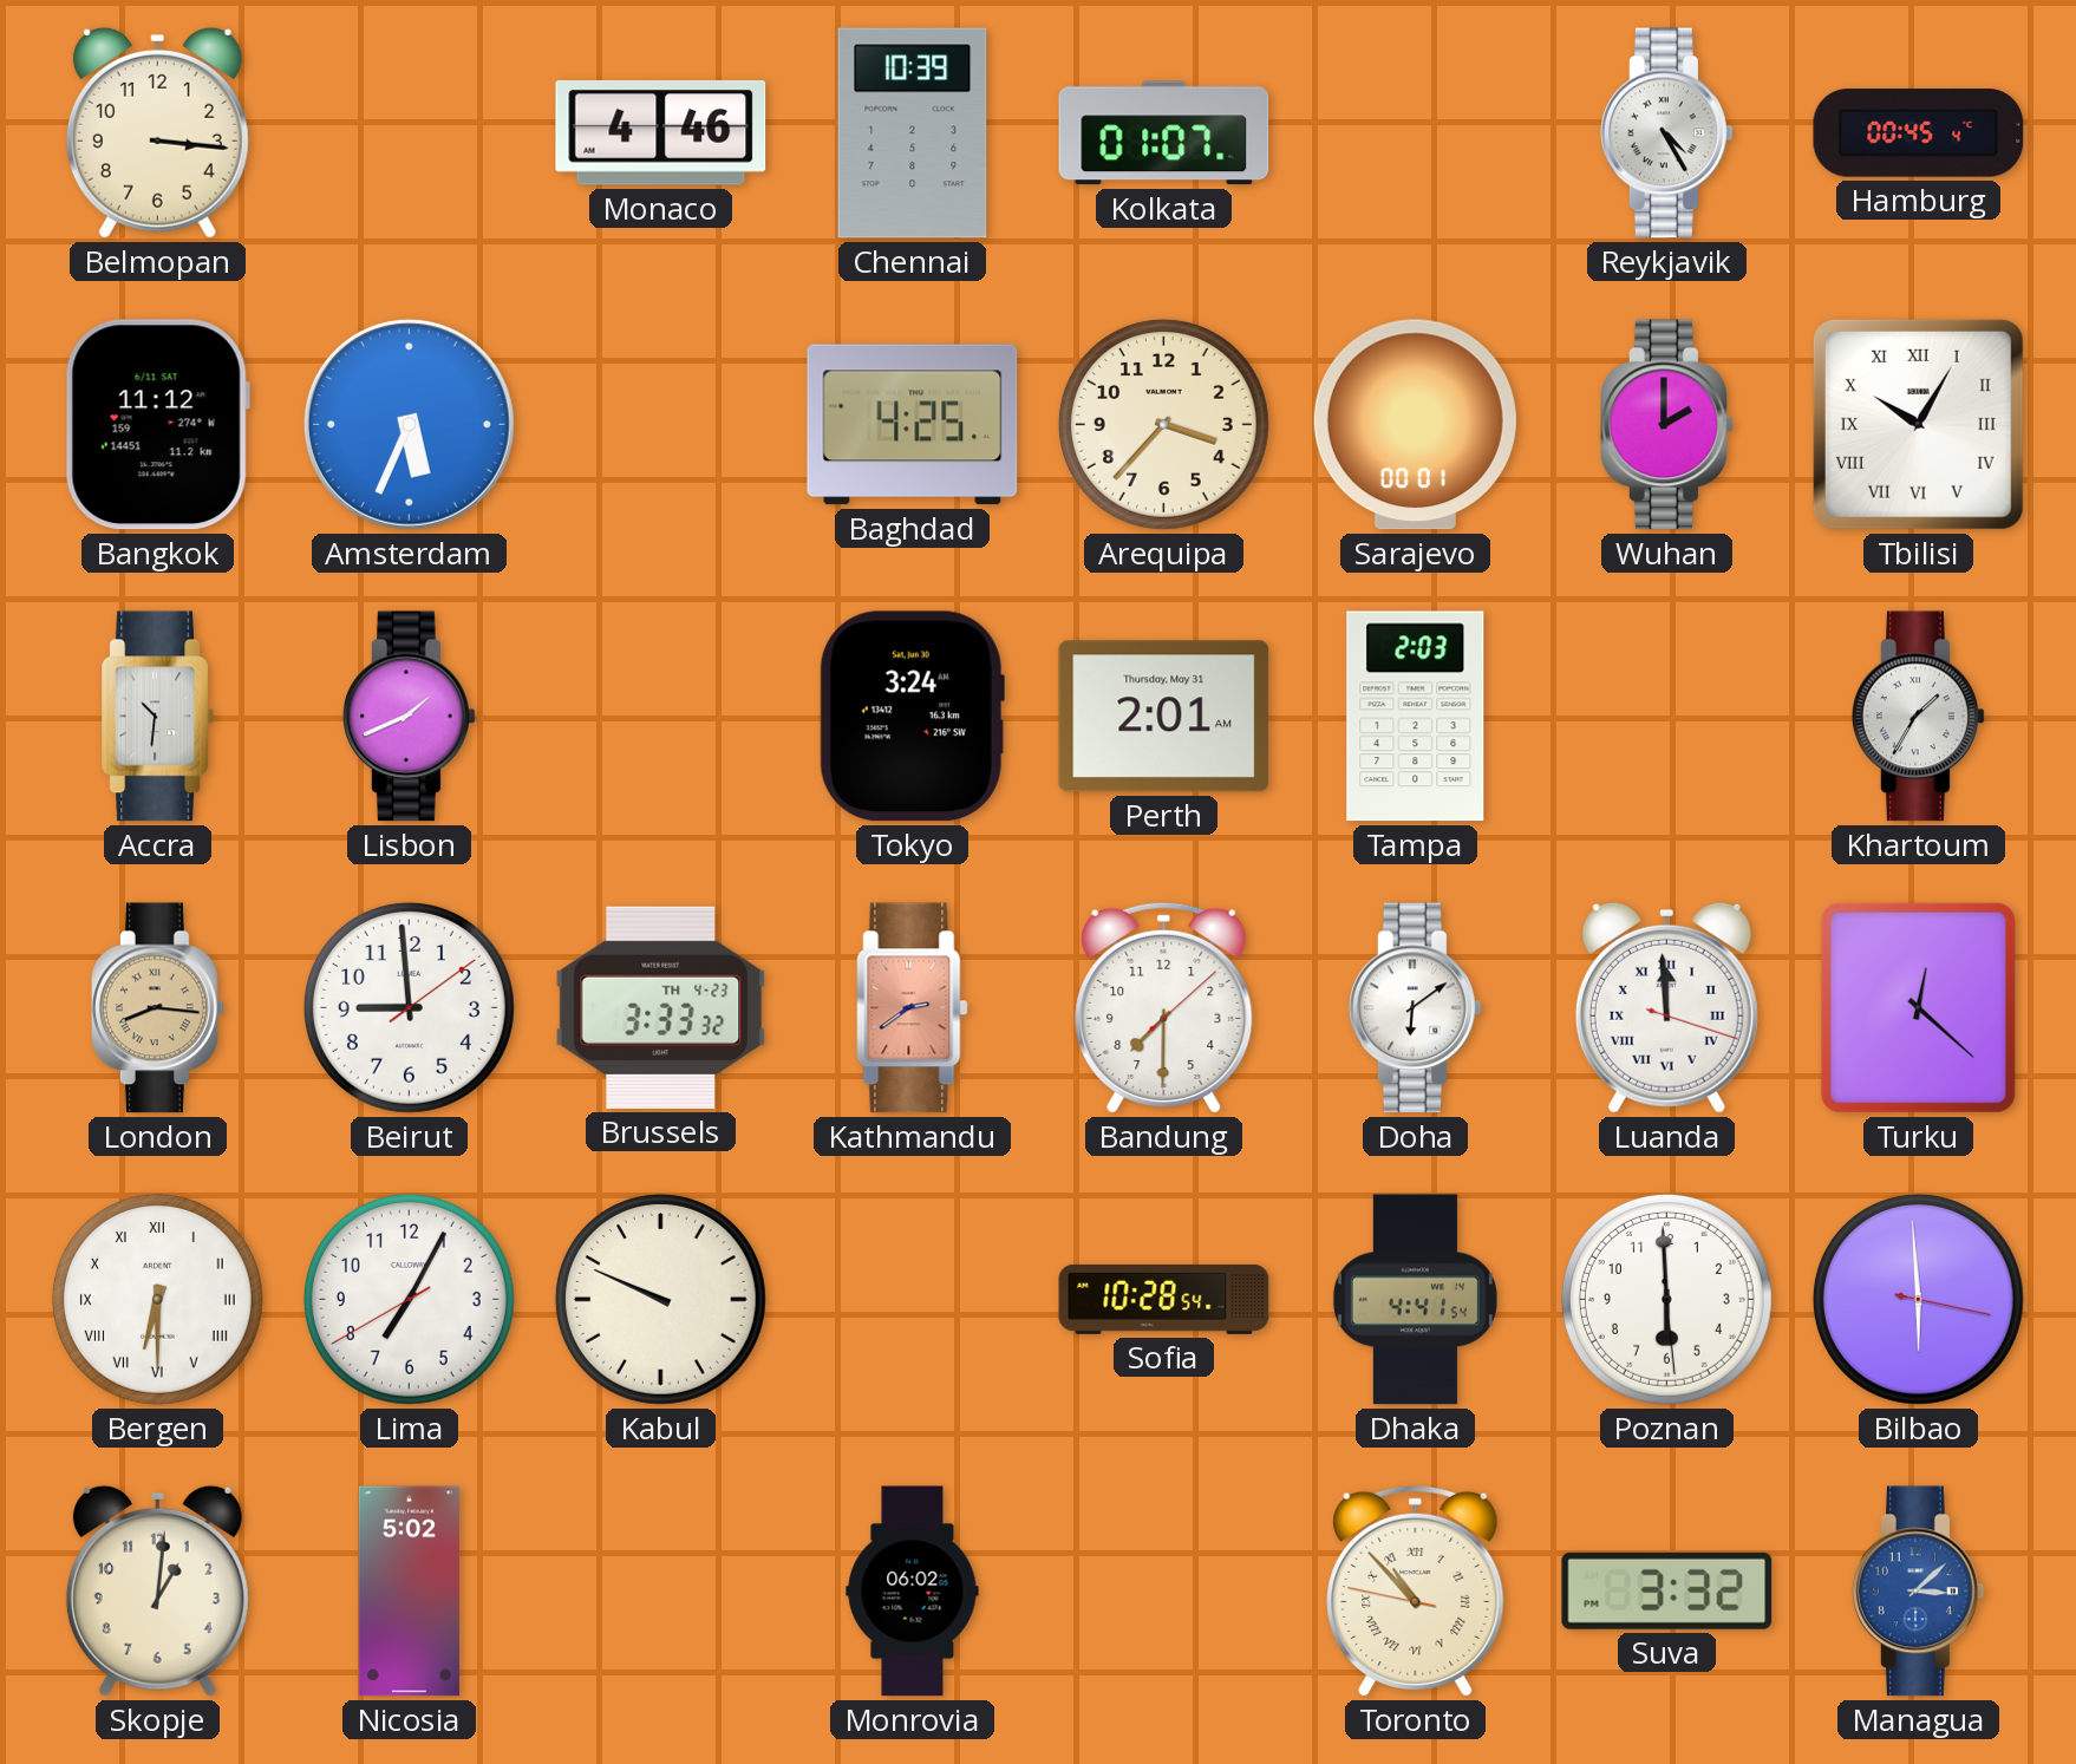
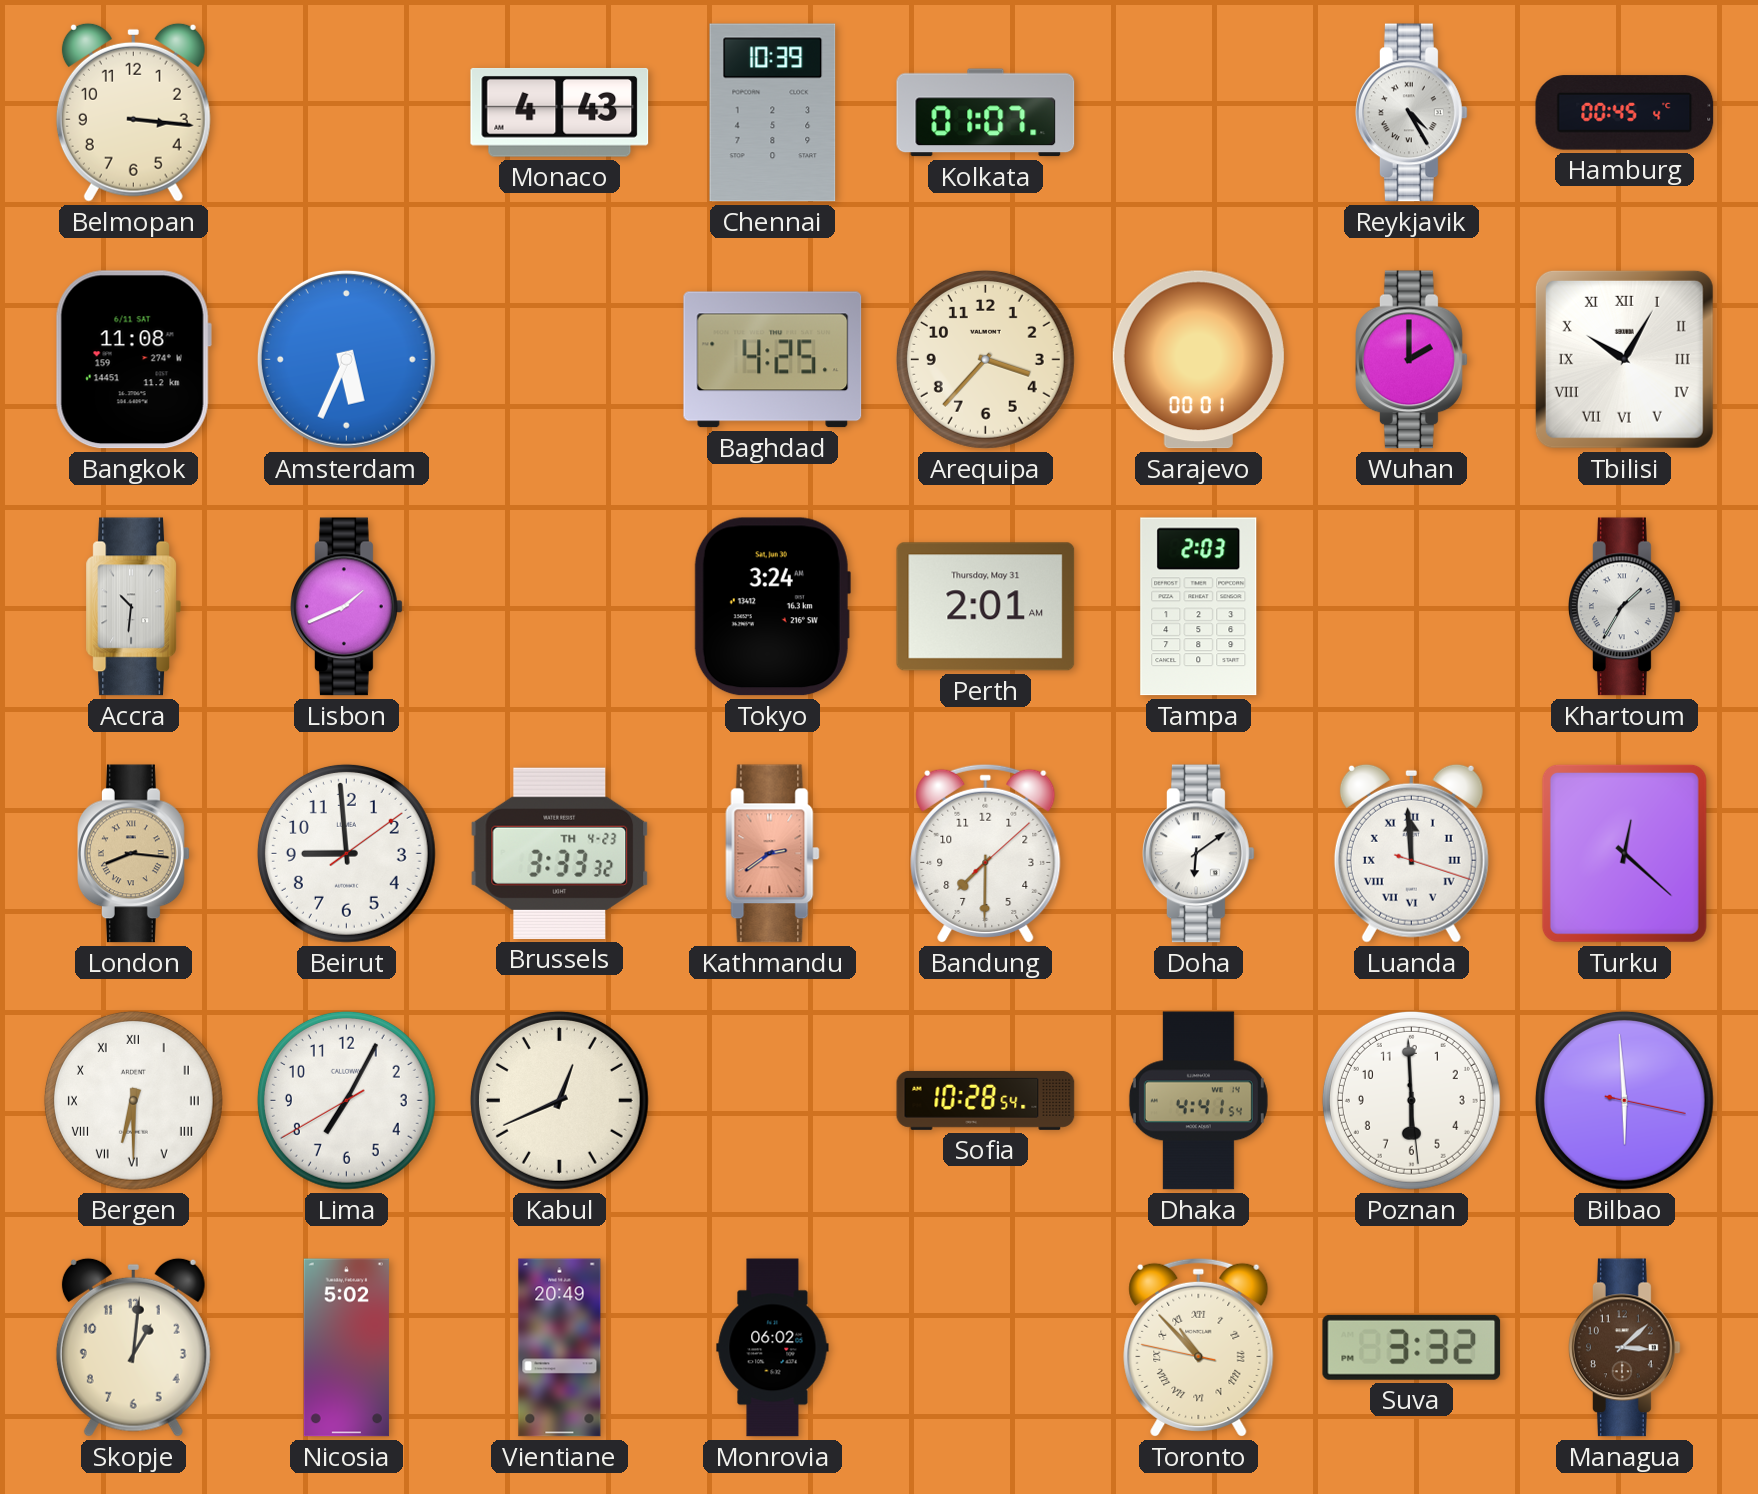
Monaco: 4:46 -> 4:43
Bangkok: 11:12 -> 11:08
Kabul: 9:49 -> 12:41
Vientiane: none -> 20:49
Managua dial: blue -> brown
